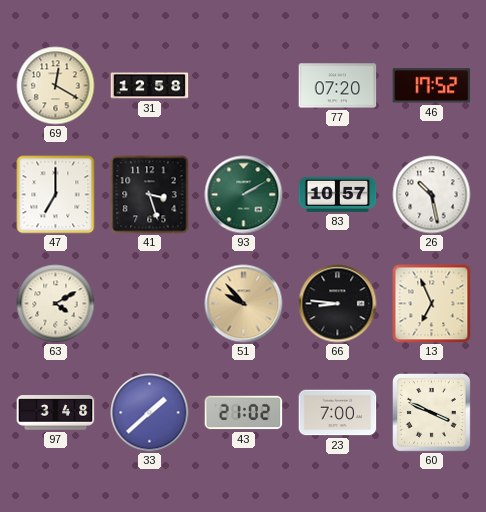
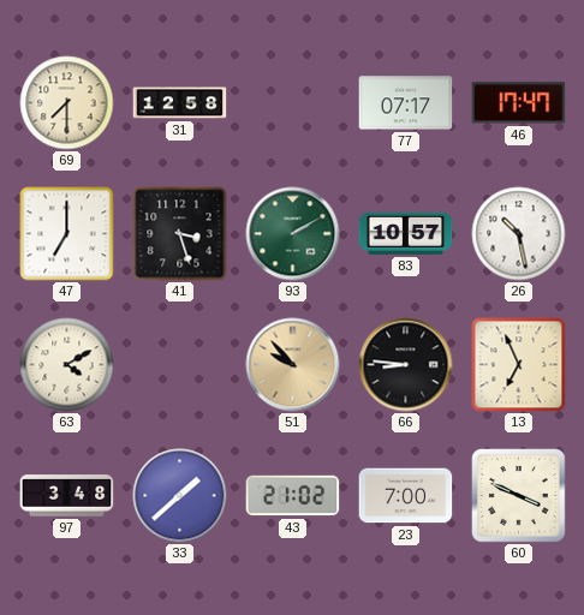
69: 12:20 -> 7:30
77: 07:20 -> 07:17
46: 17:52 -> 17:47
